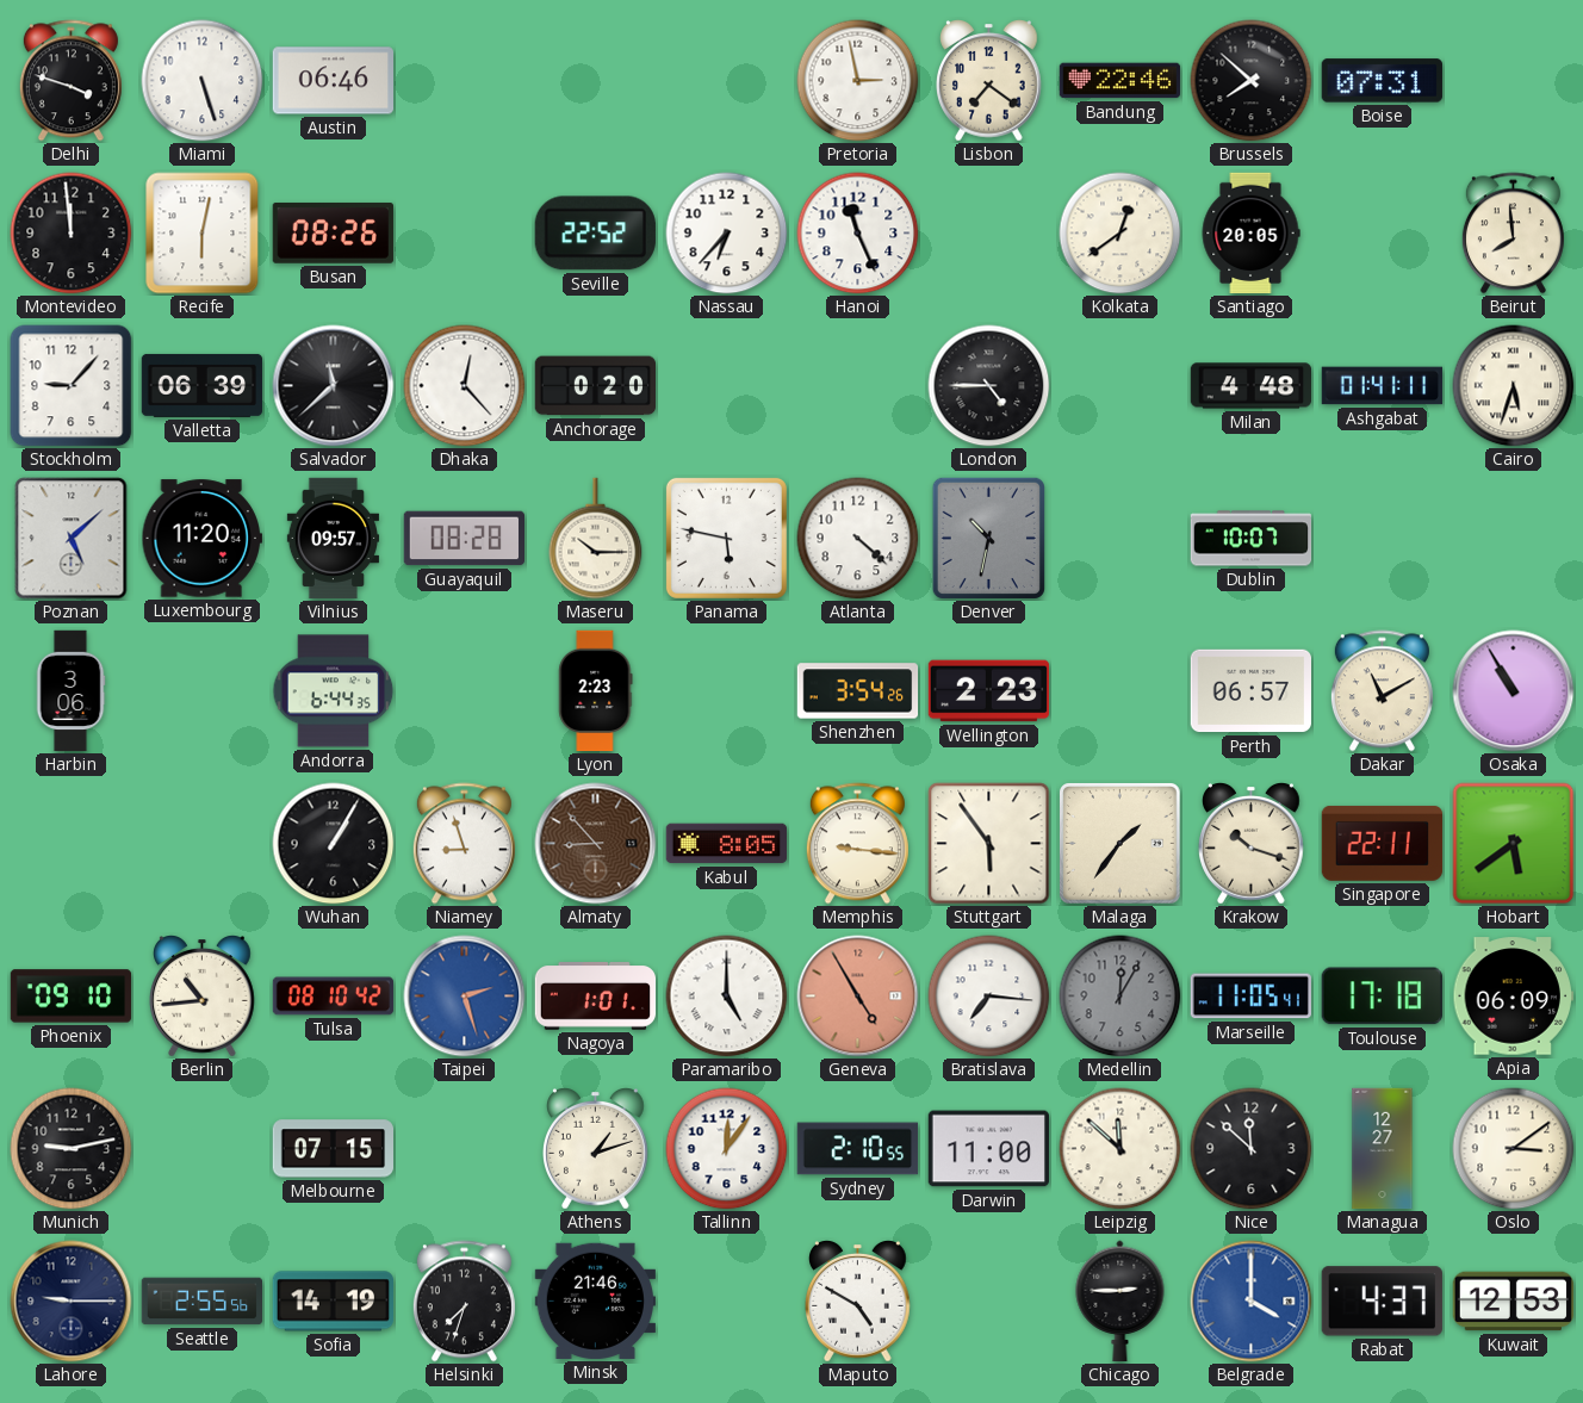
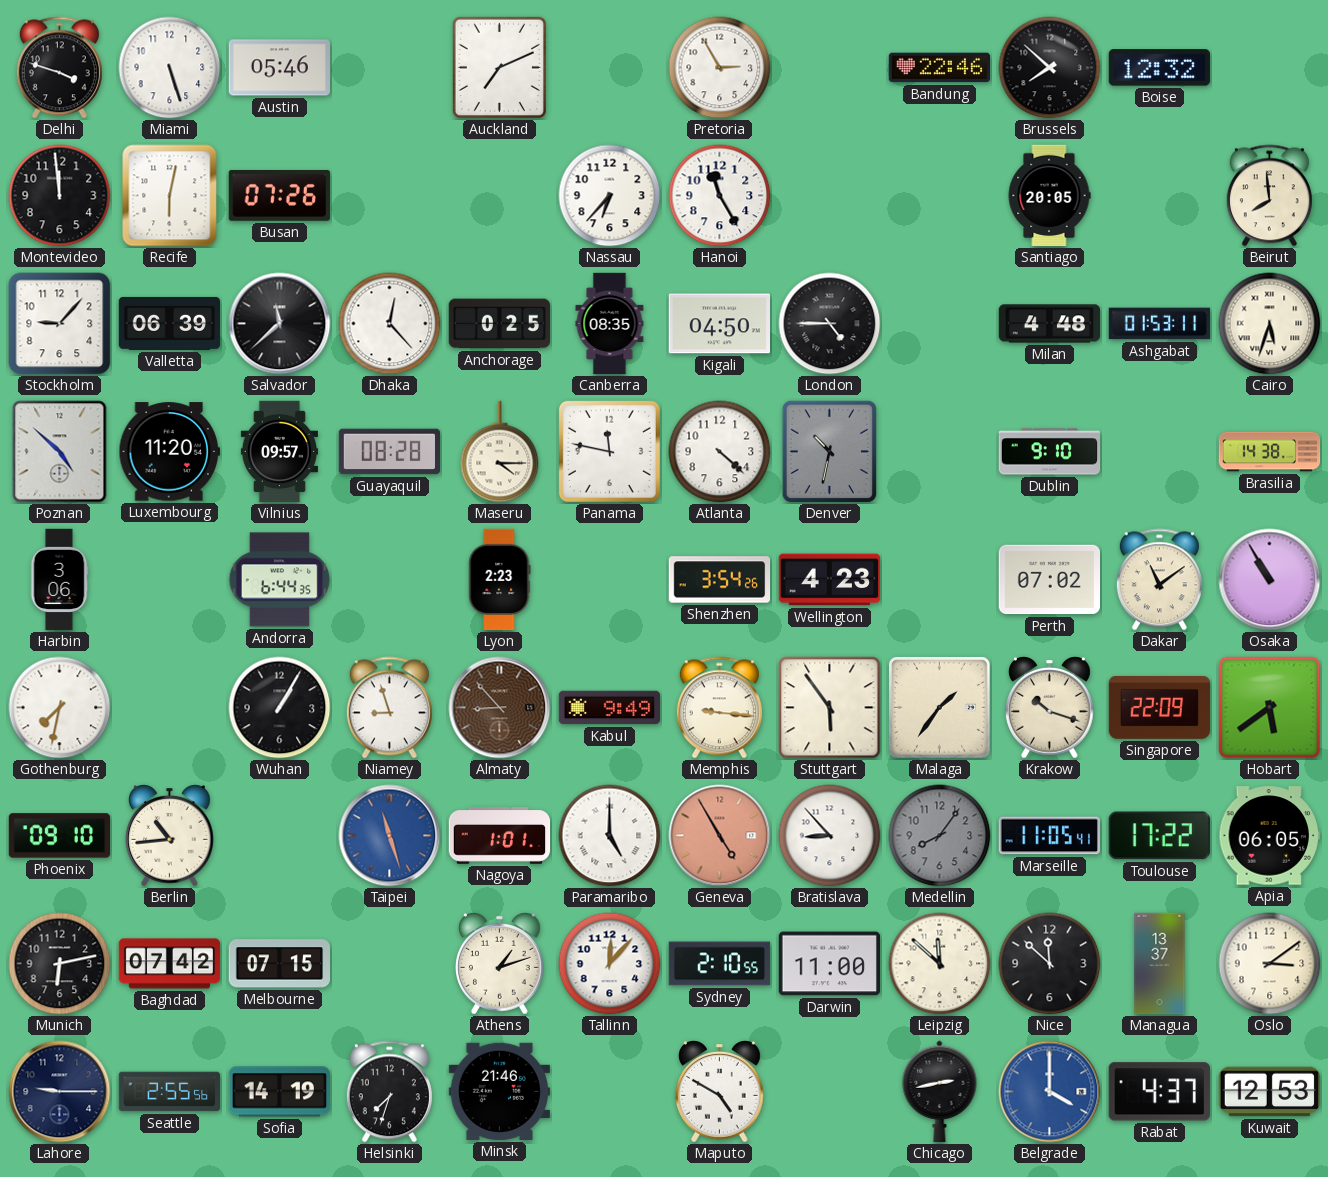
Austin: 06:46 -> 05:46
Auckland: none -> 7:11
Pretoria: 2:58 -> 2:55
Lisbon: 7:21 -> none
Boise: 07:31 -> 12:32
Busan: 08:26 -> 07:26
Seville: 22:52 -> none
Hanoi: 11:26 -> 11:25
Kolkata: 12:39 -> none
Anchorage: 0:20 -> 0:25
Canberra: none -> 08:35
Kigali: none -> 04:50
Ashgabat: 01:41 -> 01:53
Poznan: 5:08 -> 4:52
Maseru: 10:15 -> 4:15
Panama: 5:47 -> 11:47
Dublin: 10:07 -> 9:10
Brasilia: none -> 14:38
Wellington: 2:23 -> 4:23
Perth: 06:57 -> 07:02
Dakar: 11:10 -> 11:09
Gothenburg: none -> 7:32
Kabul: 8:05 -> 9:49
Singapore: 22:11 -> 22:09
Tulsa: 08:10 -> none
Taipei: 2:27 -> 11:27
Bratislava: 7:16 -> 8:53
Medellin: 12:05 -> 8:06
Toulouse: 17:18 -> 17:22
Apia: 06:09 -> 06:05
Munich: 9:13 -> 6:13
Baghdad: none -> 07:42
Tallinn: 12:06 -> 12:07
Managua: 12:27 -> 13:37
Chicago: 2:45 -> 2:43
